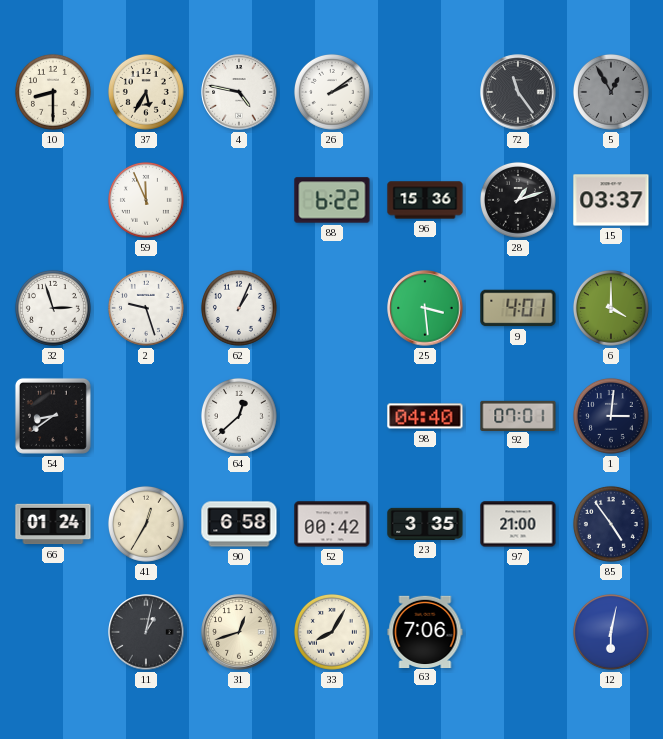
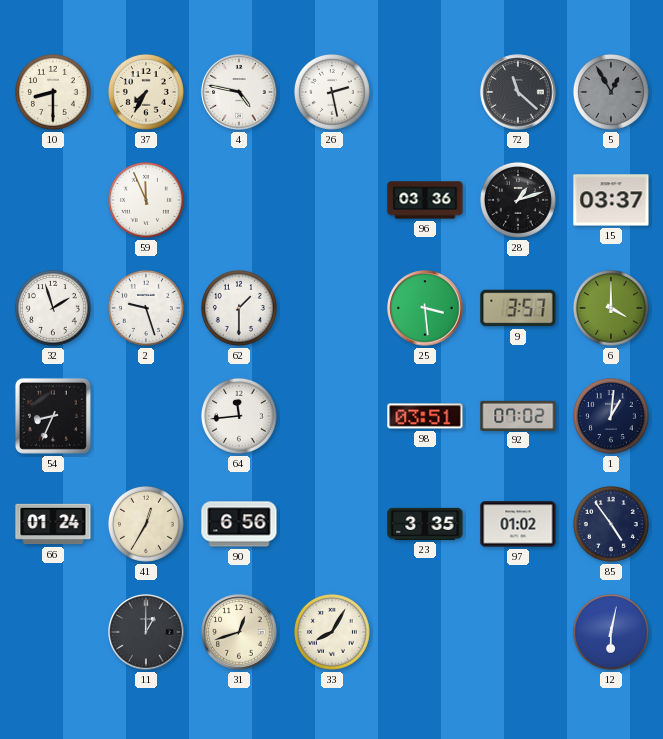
37: 5:35 -> 7:35
26: 2:09 -> 2:28
72: 11:24 -> 11:22
88: 6:22 -> none
96: 15:36 -> 03:36
32: 2:57 -> 1:57
62: 1:04 -> 1:30
9: 4:01 -> 3:57
54: 8:39 -> 8:34
64: 12:38 -> 11:44
98: 04:40 -> 03:51
92: 07:01 -> 07:02
1: 3:01 -> 1:01
90: 6:58 -> 6:56
52: 00:42 -> none
97: 21:00 -> 01:02
11: 1:02 -> 1:00
63: 7:06 -> none
